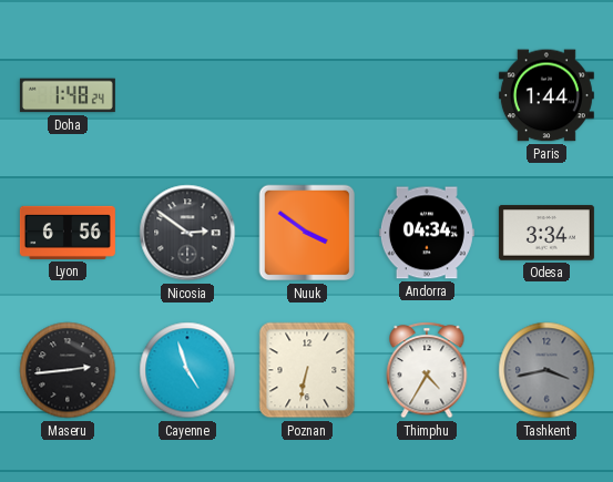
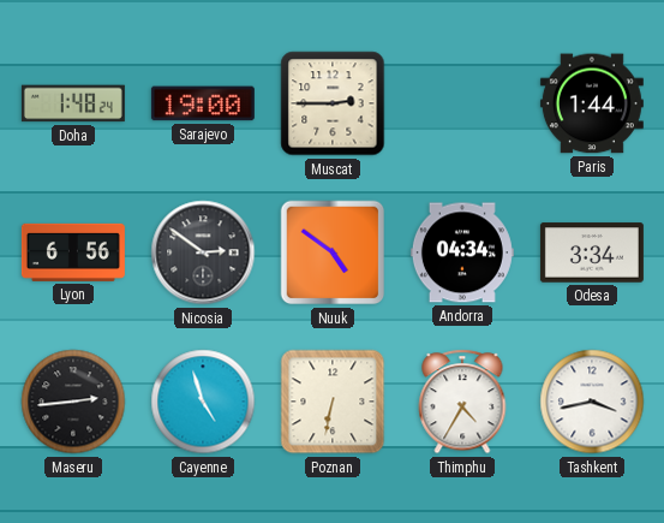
Sarajevo: none -> 19:00
Muscat: none -> 2:45
Nuuk: 3:51 -> 4:51
Tashkent dial: grey -> white
